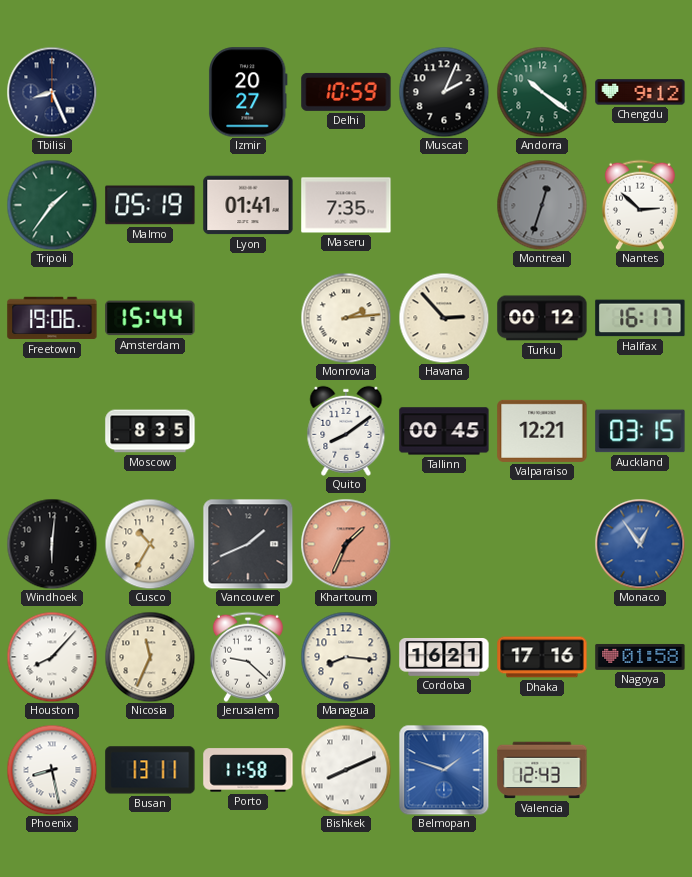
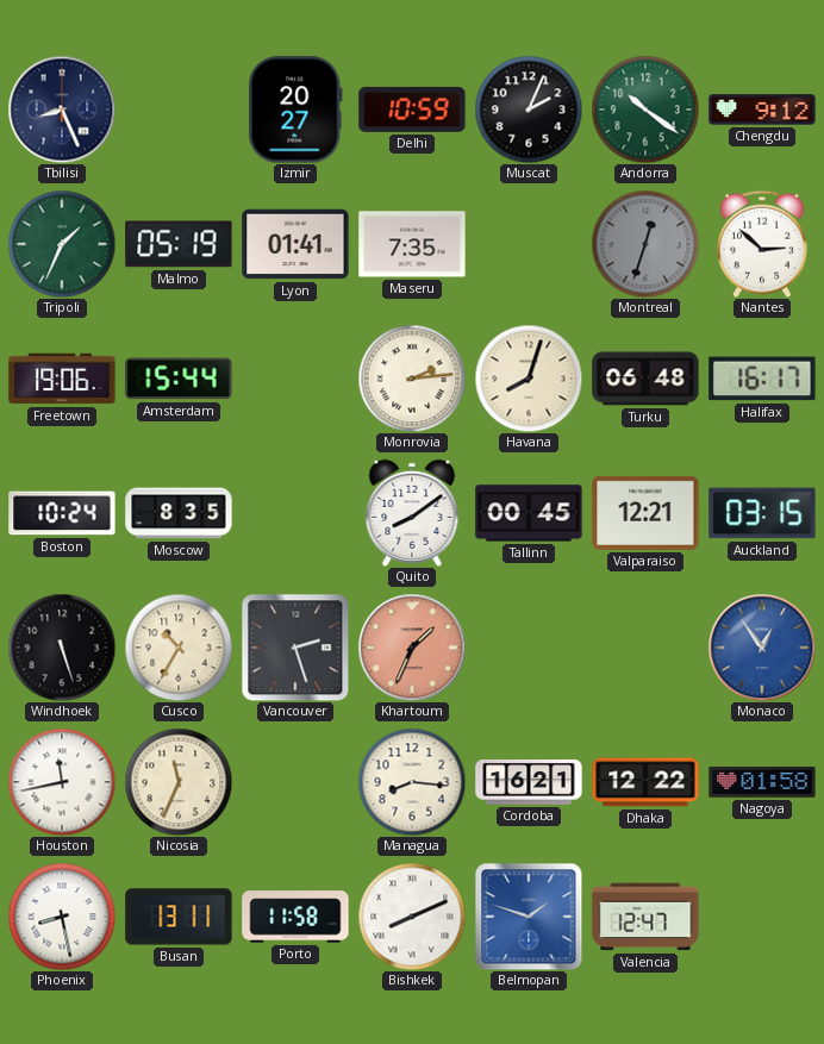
Tripoli: 1:36 -> 1:34
Havana: 2:53 -> 8:03
Turku: 00:12 -> 06:48
Boston: none -> 10:24
Windhoek: 6:01 -> 5:27
Vancouver: 1:41 -> 2:27
Houston: 8:07 -> 11:43
Jerusalem: 9:22 -> none
Dhaka: 17:16 -> 12:22
Valencia: 12:43 -> 12:47
